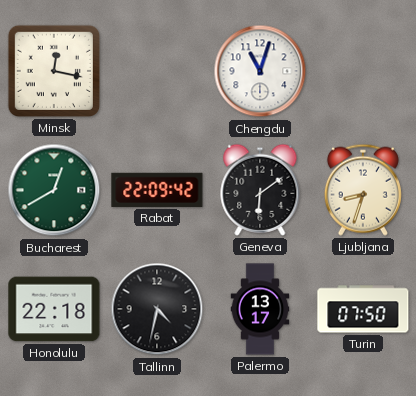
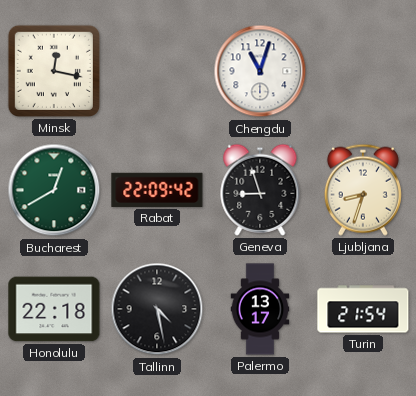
Geneva: 6:09 -> 8:57
Tallinn: 4:32 -> 4:28
Turin: 07:50 -> 21:54
